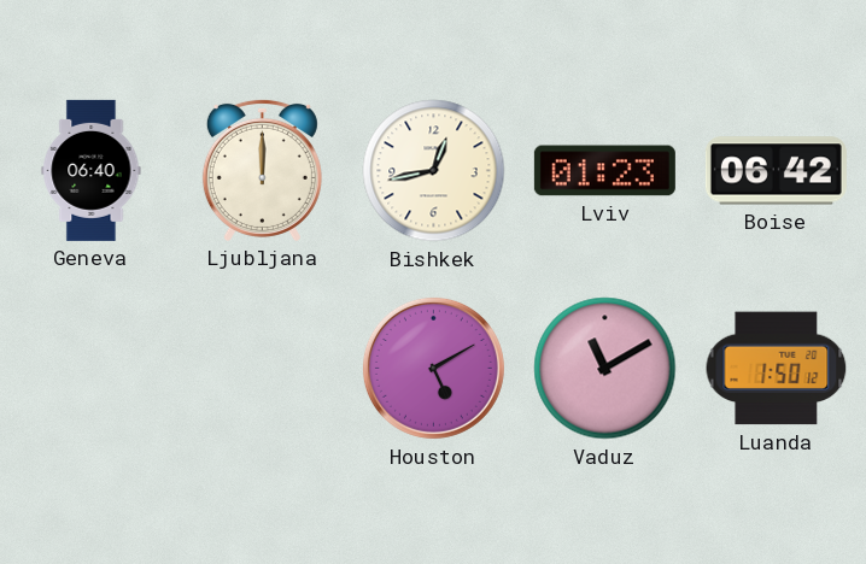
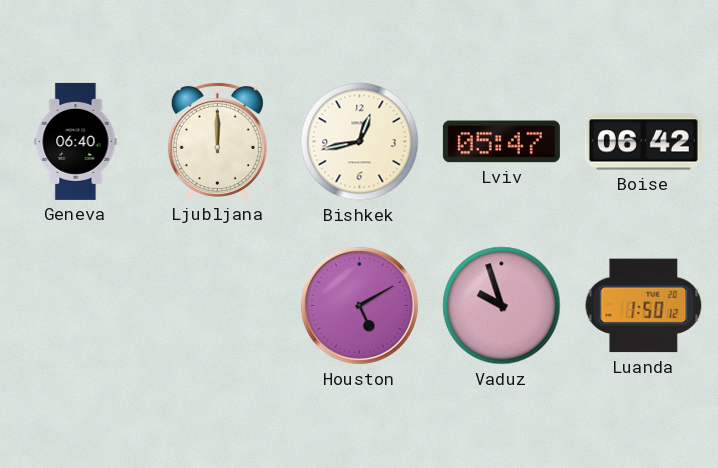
Lviv: 01:23 -> 05:47
Vaduz: 11:10 -> 9:57
